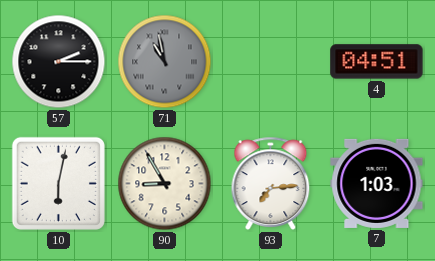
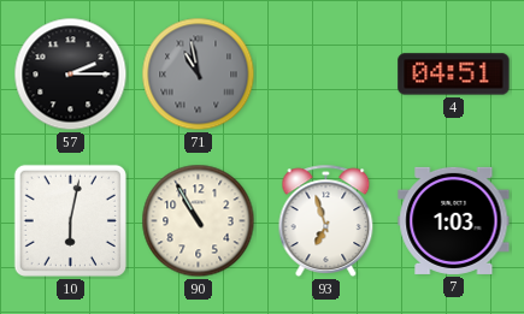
90: 8:55 -> 10:55
93: 7:14 -> 6:57
